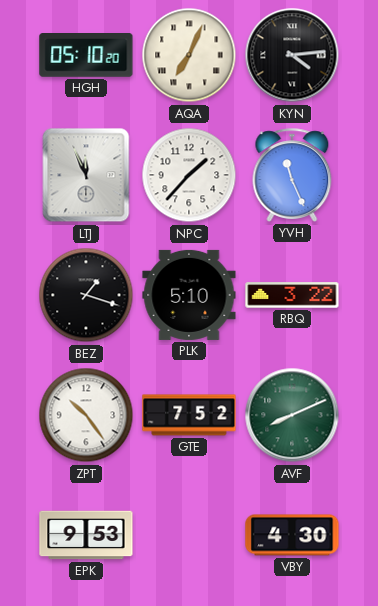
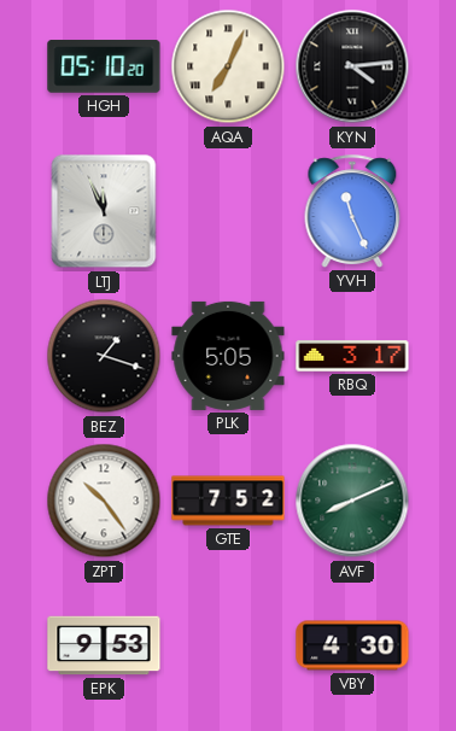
NPC: 1:37 -> none
PLK: 5:10 -> 5:05
RBQ: 3:22 -> 3:17
